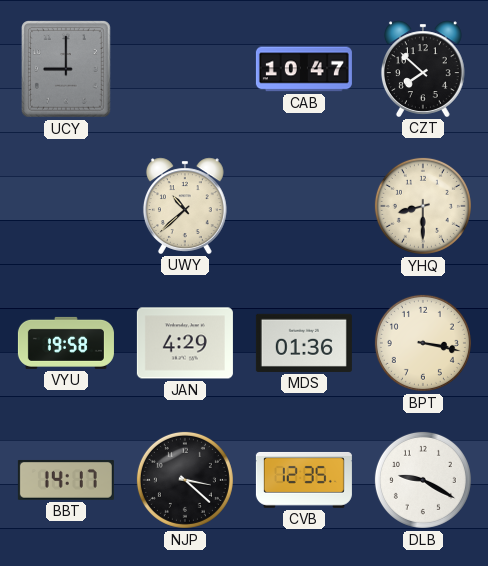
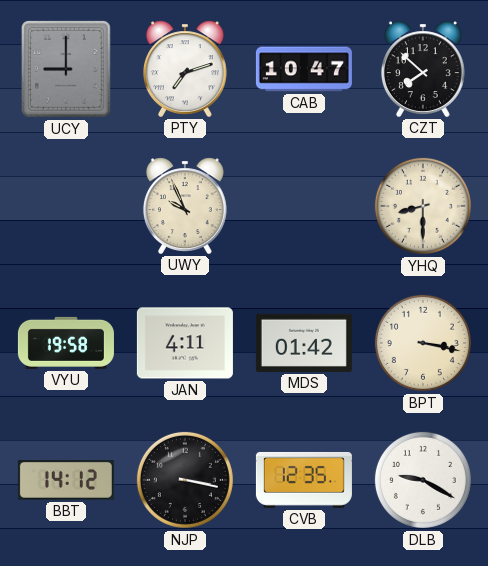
PTY: none -> 7:12
UWY: 10:38 -> 9:56
JAN: 4:29 -> 4:11
MDS: 01:36 -> 01:42
BBT: 14:17 -> 14:12
NJP: 3:22 -> 3:17
